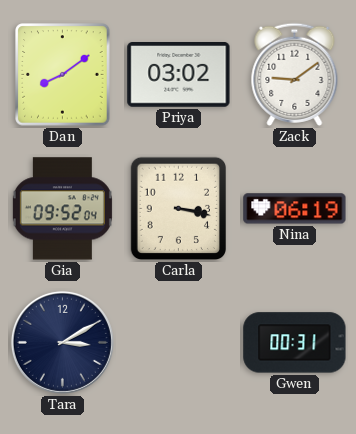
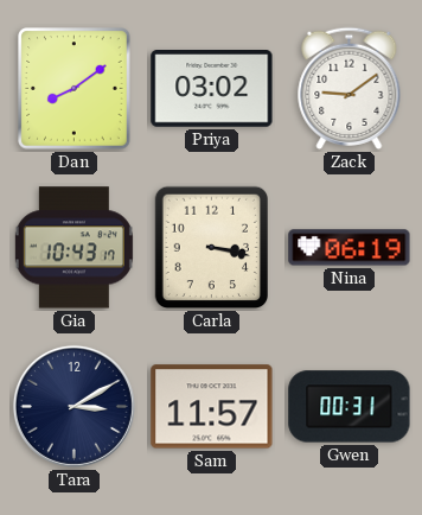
Gia: 09:52 -> 10:43
Sam: none -> 11:57
